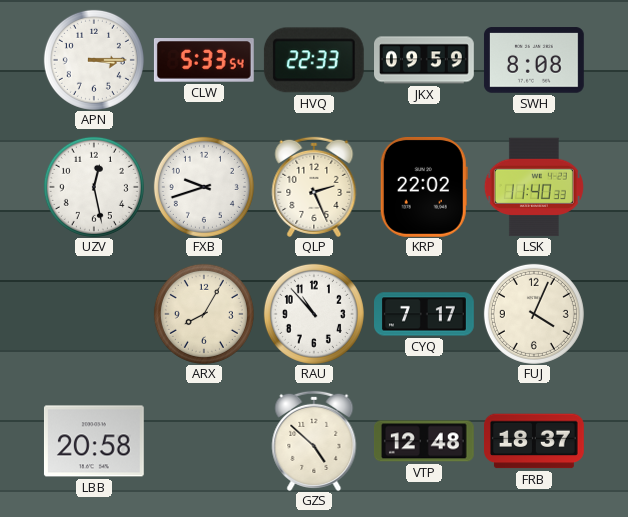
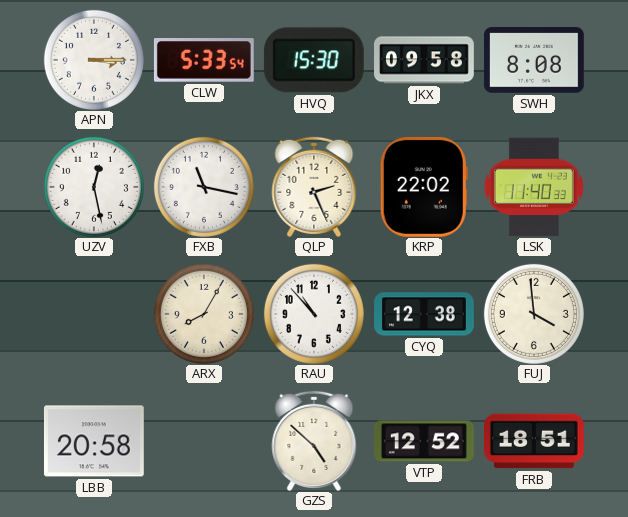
HVQ: 22:33 -> 15:30
JKX: 09:59 -> 09:58
FXB: 9:42 -> 11:17
CYQ: 7:17 -> 12:38
FUJ: 4:04 -> 3:59
VTP: 12:48 -> 12:52
FRB: 18:37 -> 18:51
